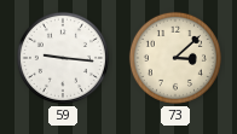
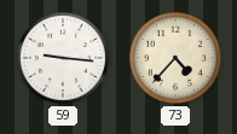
73: 3:08 -> 4:37
